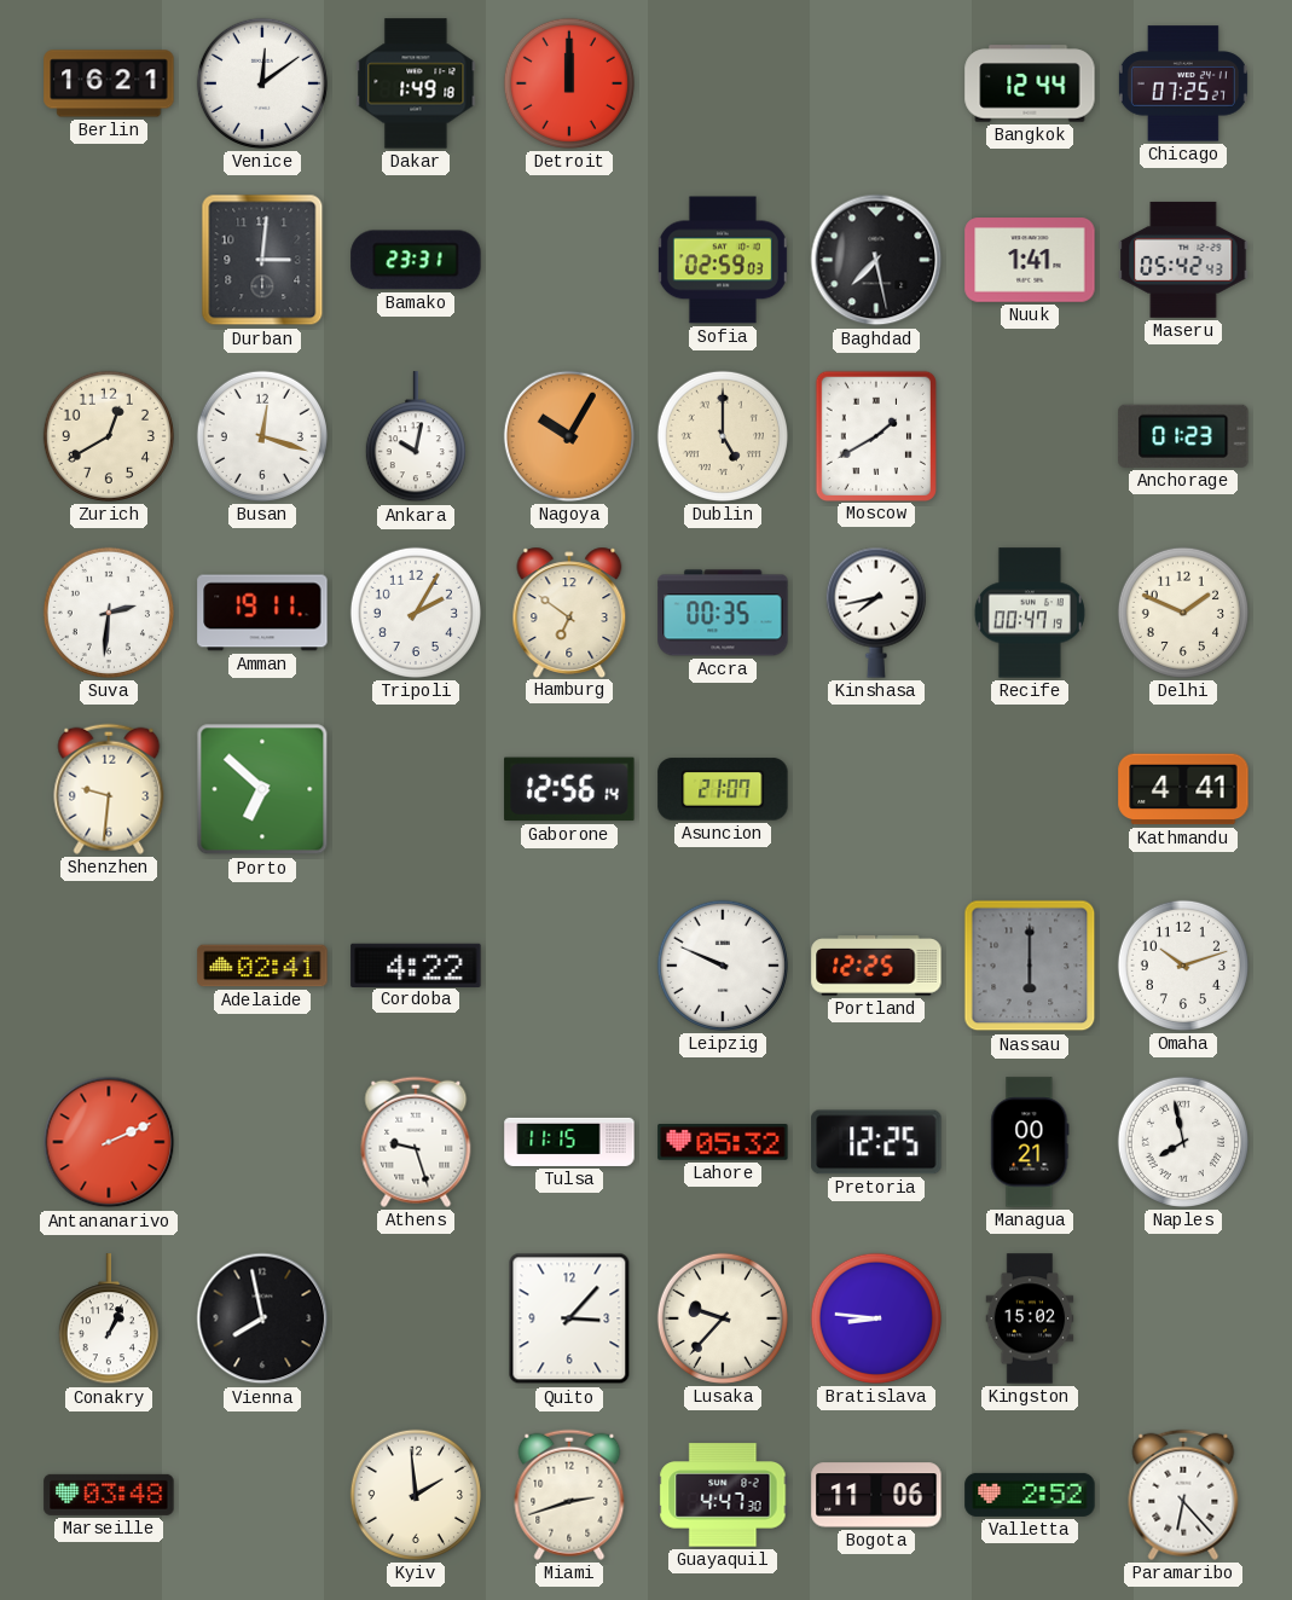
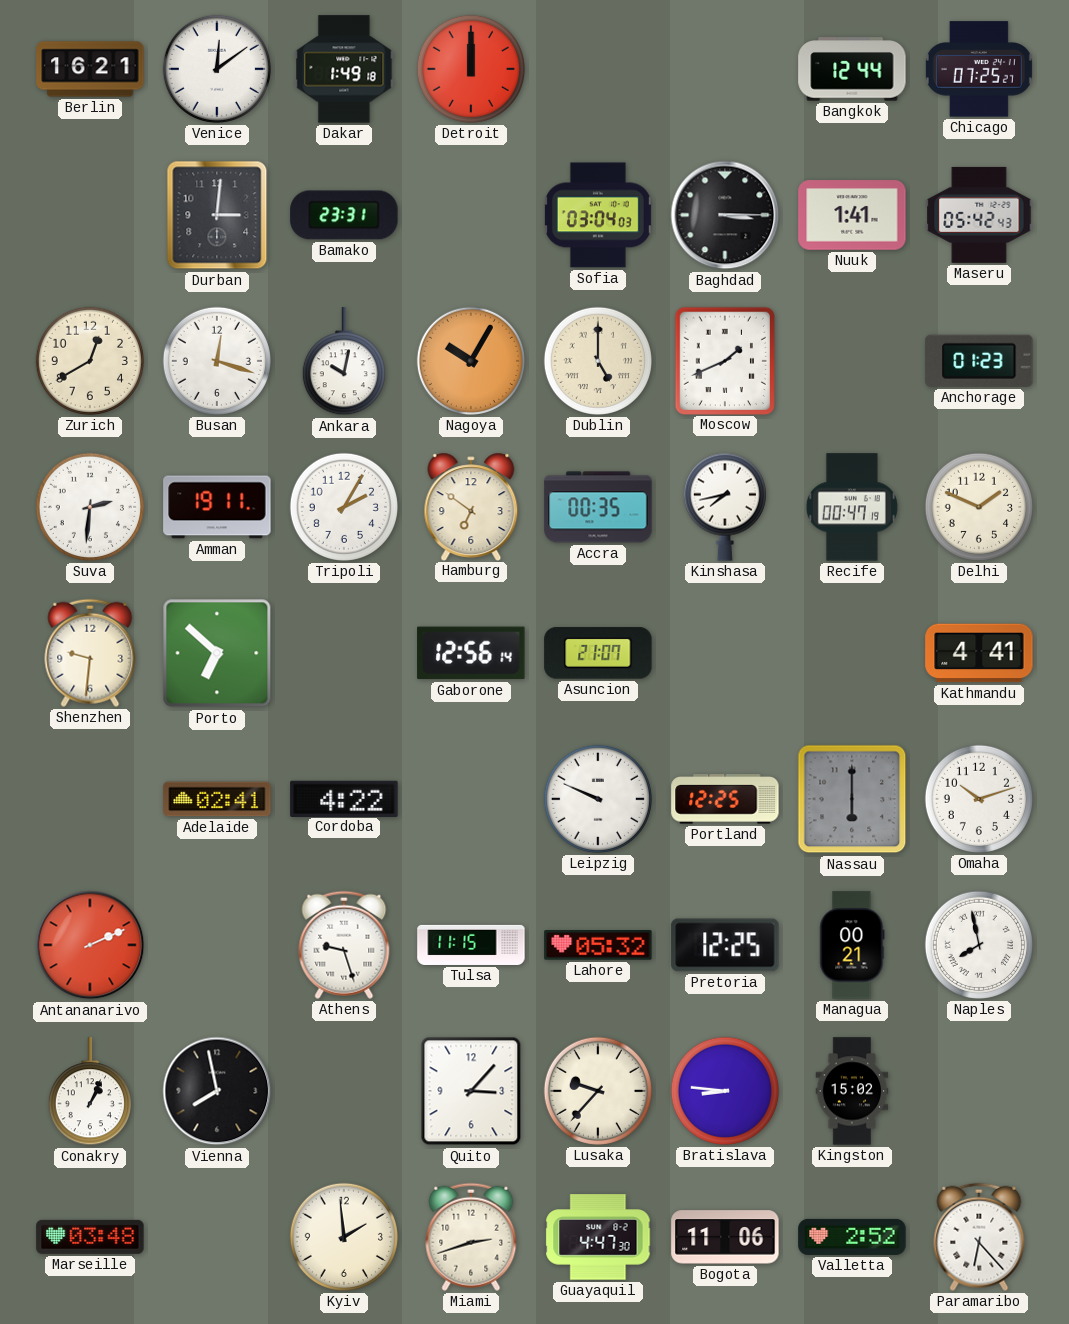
Sofia: 02:59 -> 03:04
Baghdad: 7:28 -> 3:15
Moscow: 1:40 -> 1:41
